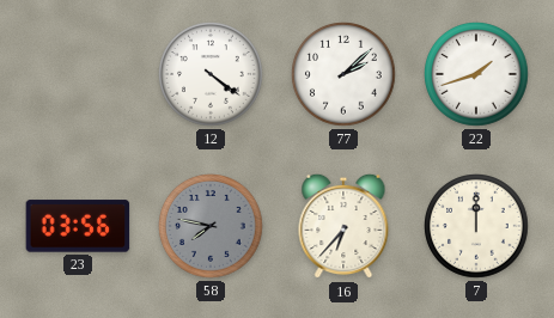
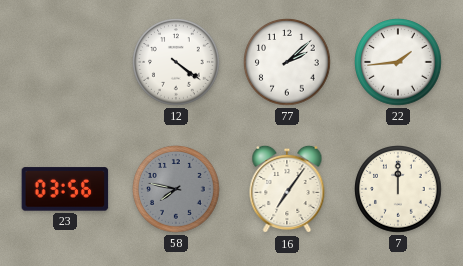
22: 1:42 -> 1:44
16: 6:37 -> 7:06
